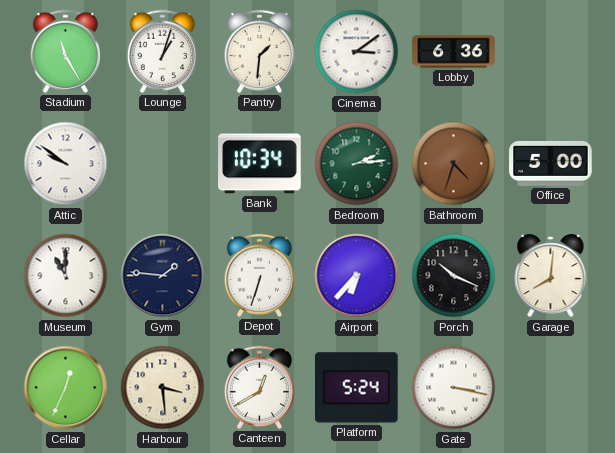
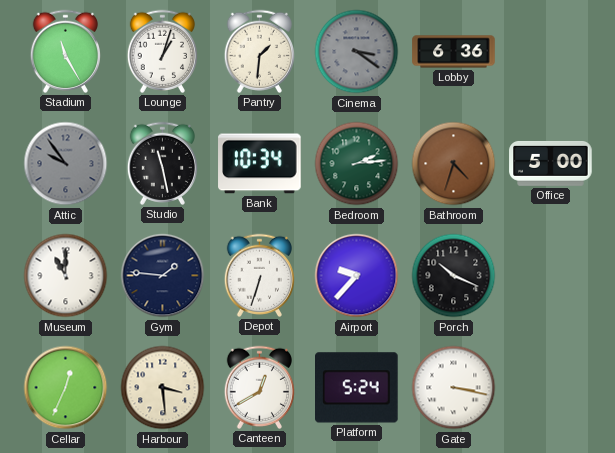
Cinema: 3:09 -> 3:21
Cinema dial: white -> grey
Attic: 9:51 -> 9:54
Attic dial: white -> grey
Studio: none -> 11:28
Airport: 6:37 -> 9:37
Garage: 8:01 -> none
